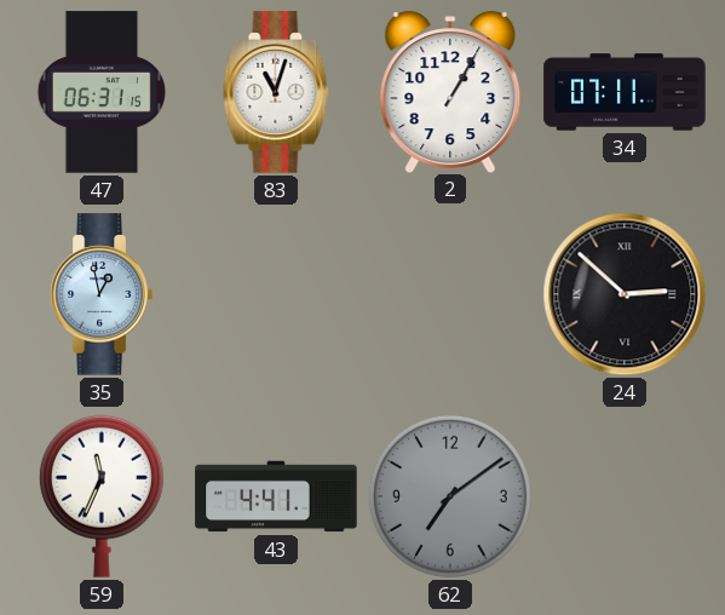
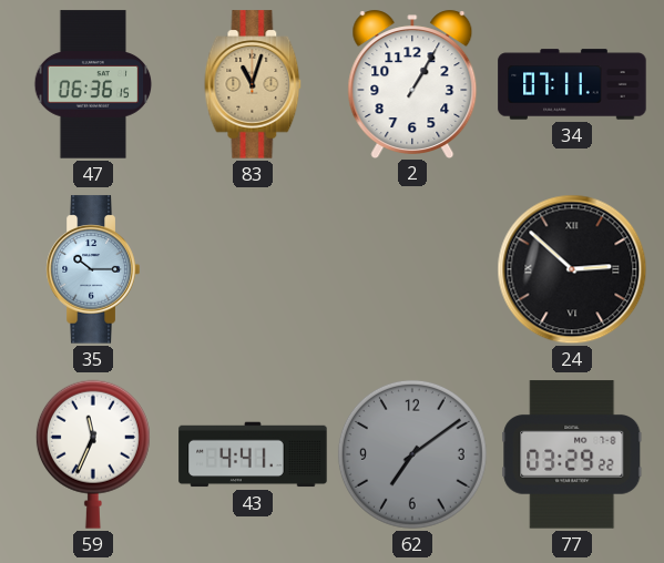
47: 06:31 -> 06:36
83 dial: white -> champagne
35: 12:58 -> 10:15
77: none -> 03:29
